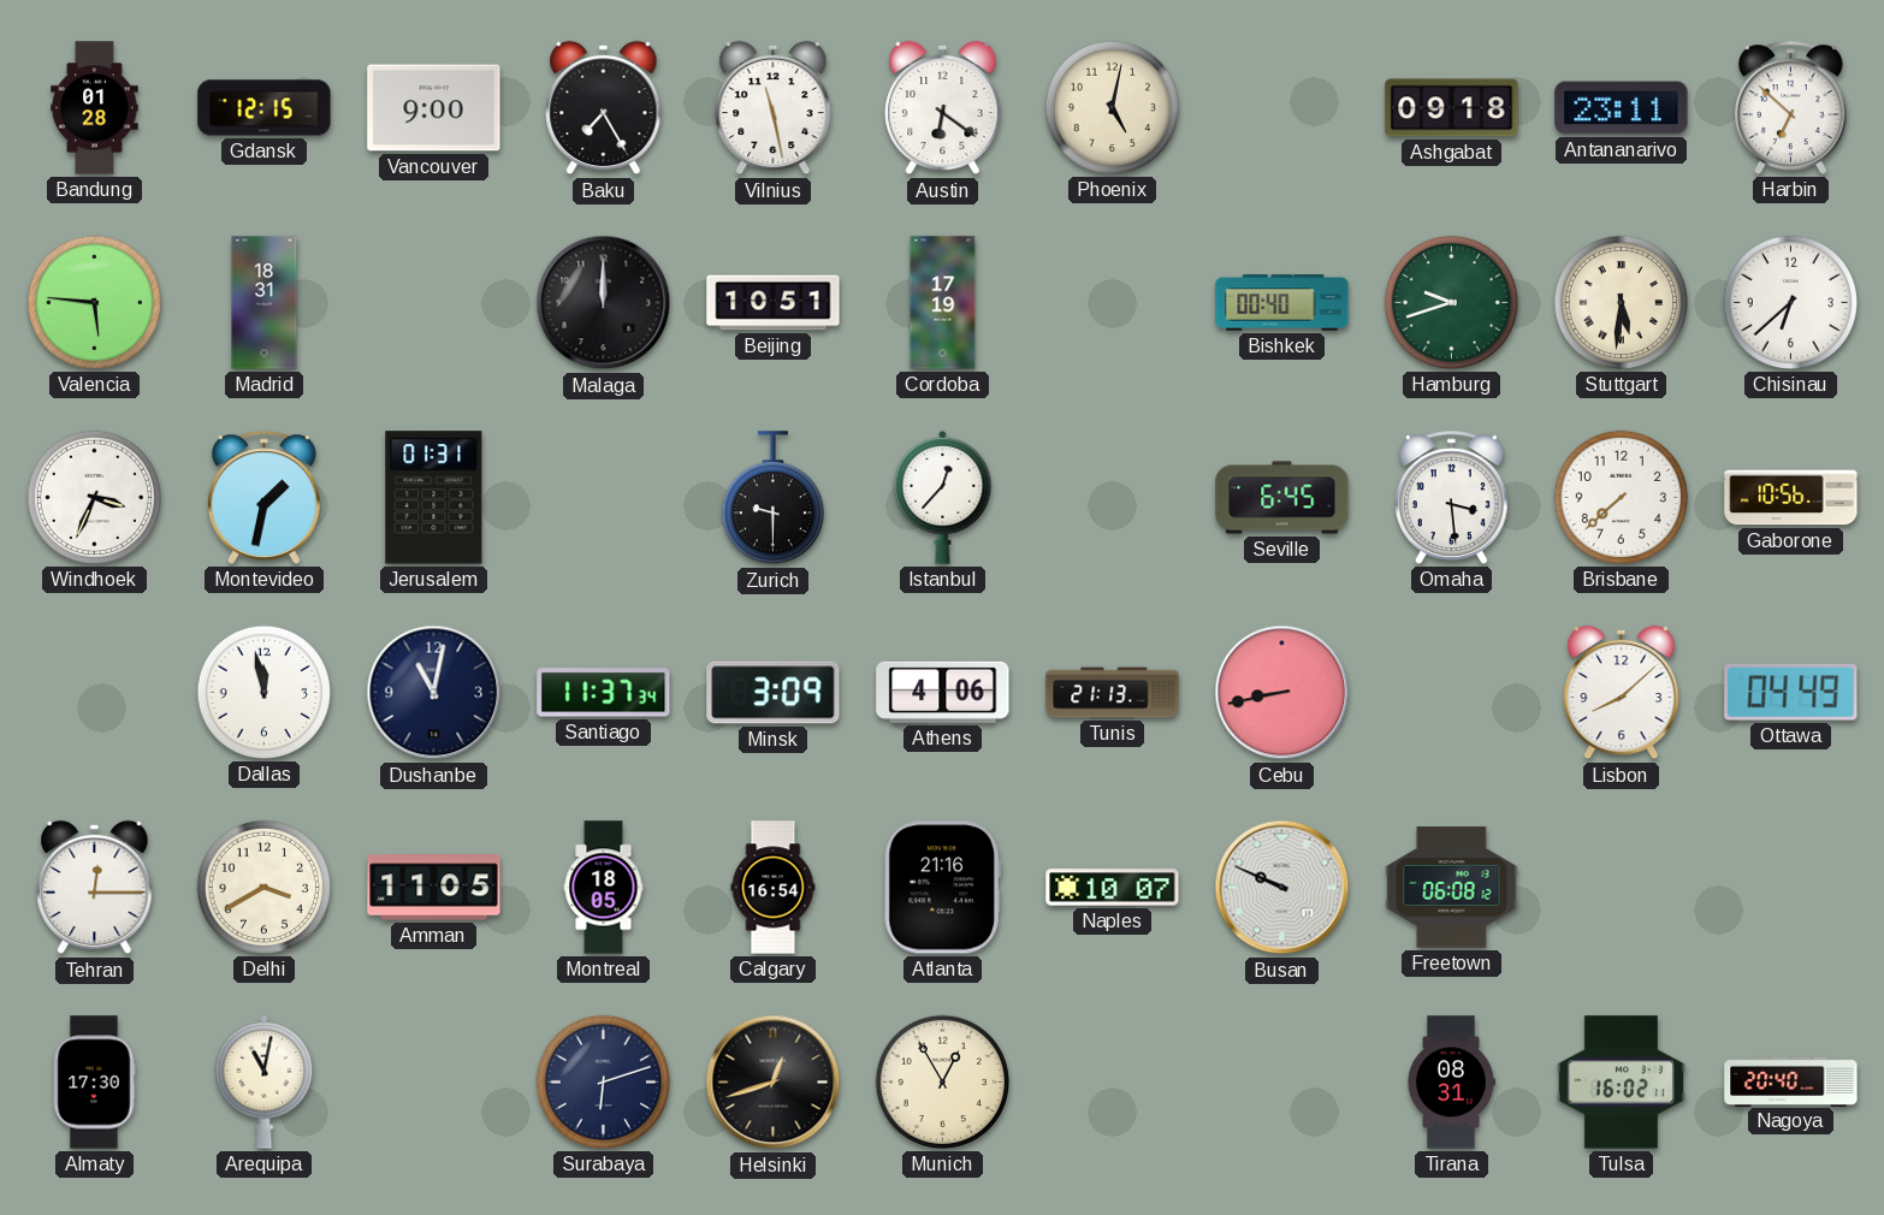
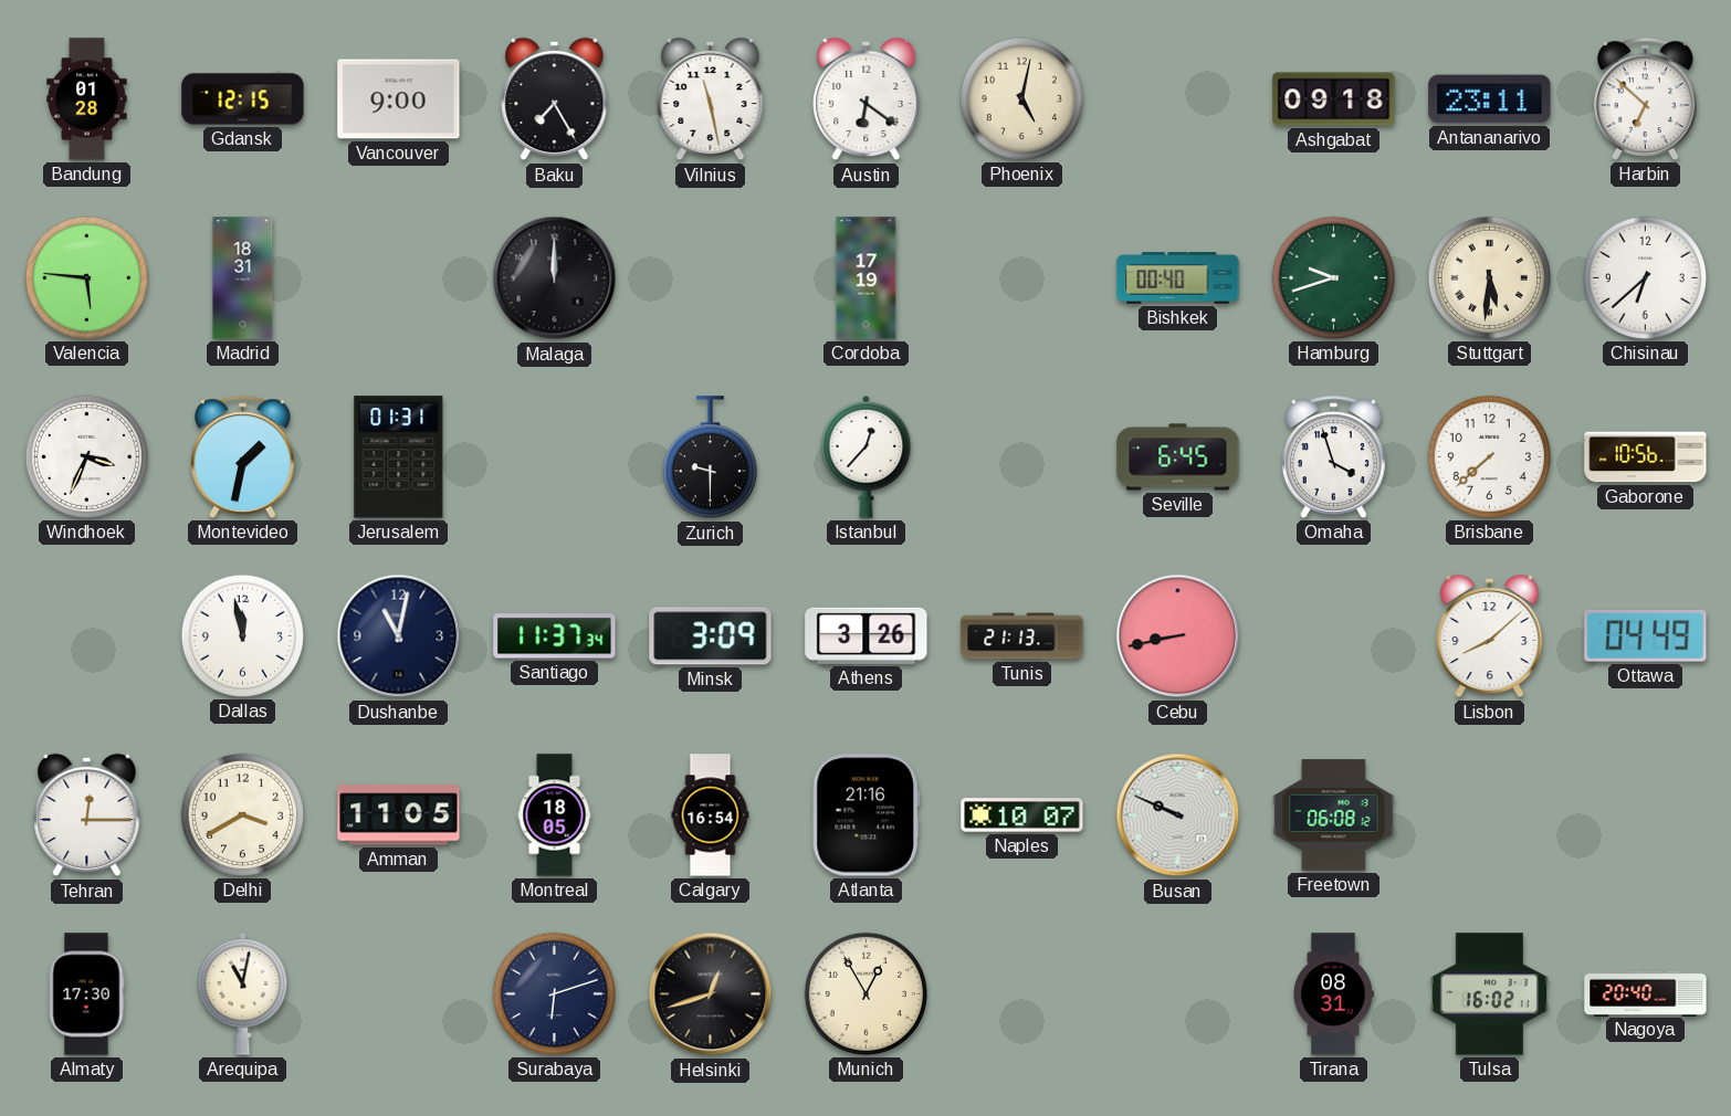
Beijing: 10:51 -> none
Omaha: 3:29 -> 3:57
Athens: 4:06 -> 3:26
